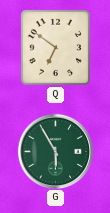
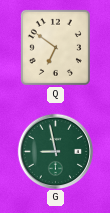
G: 5:55 -> 8:58
